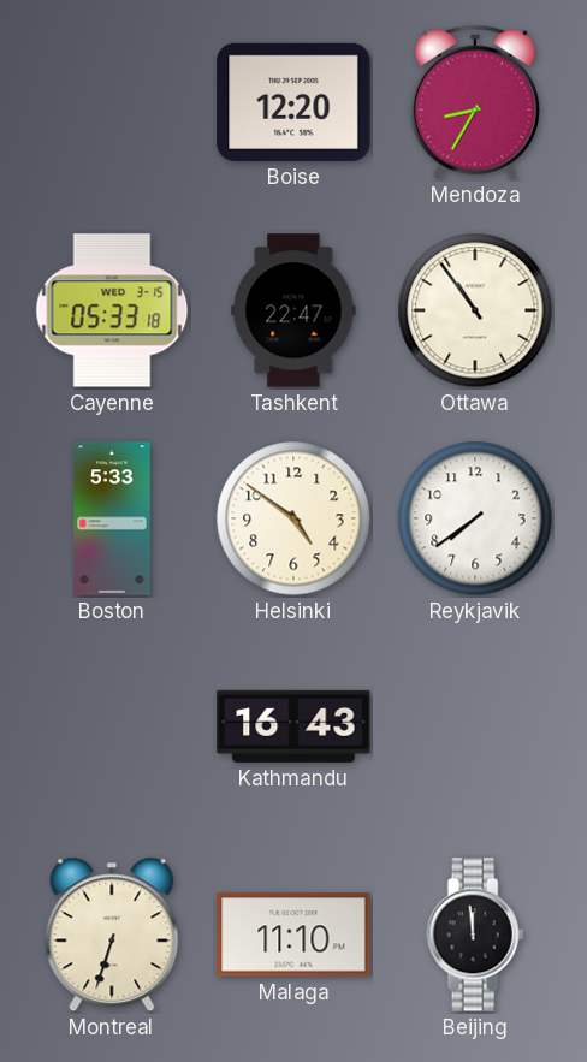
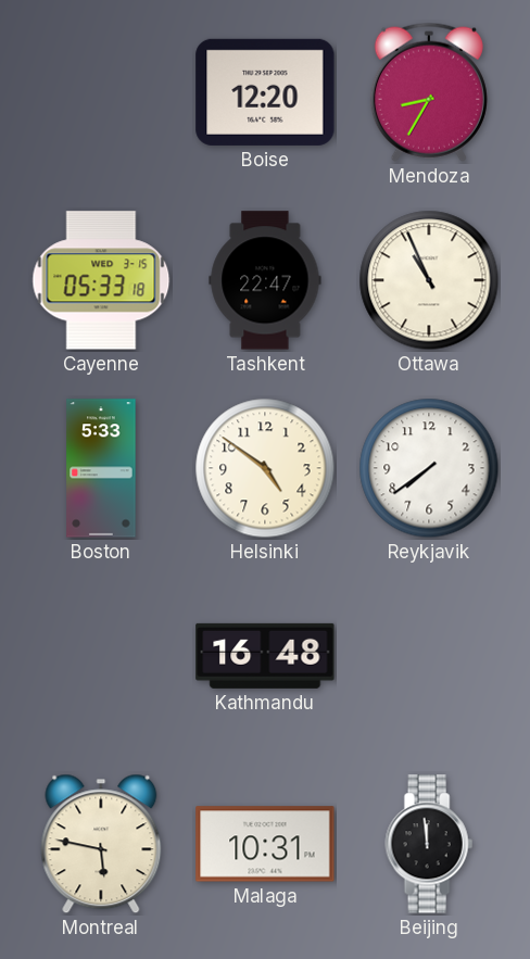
Ottawa: 10:54 -> 10:56
Kathmandu: 16:43 -> 16:48
Montreal: 6:33 -> 5:47
Malaga: 11:10 -> 10:31
